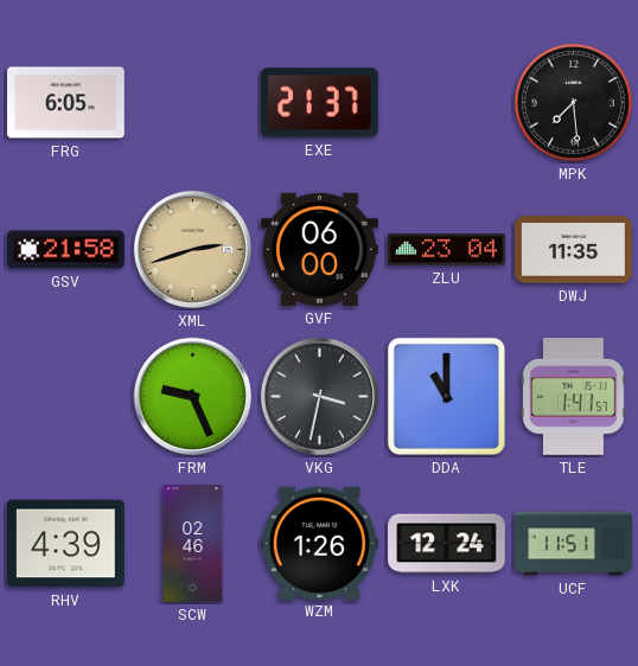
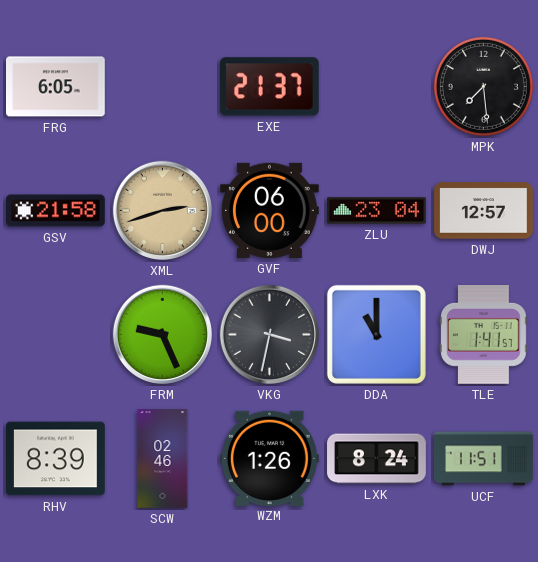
DWJ: 11:35 -> 12:57
RHV: 4:39 -> 8:39
LXK: 12:24 -> 8:24
